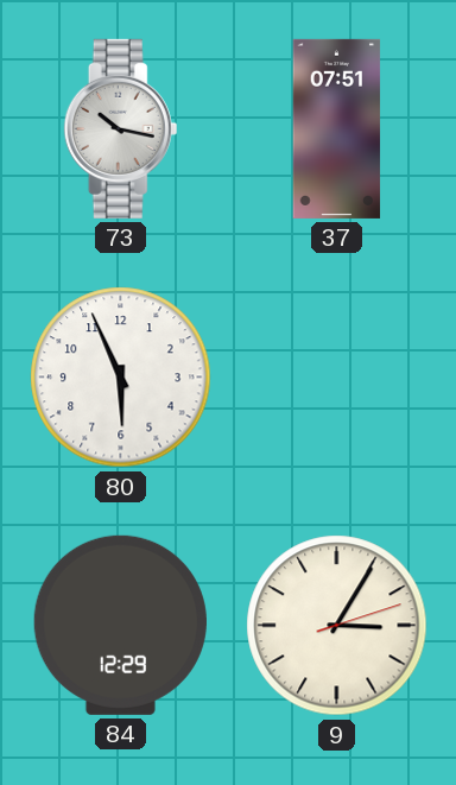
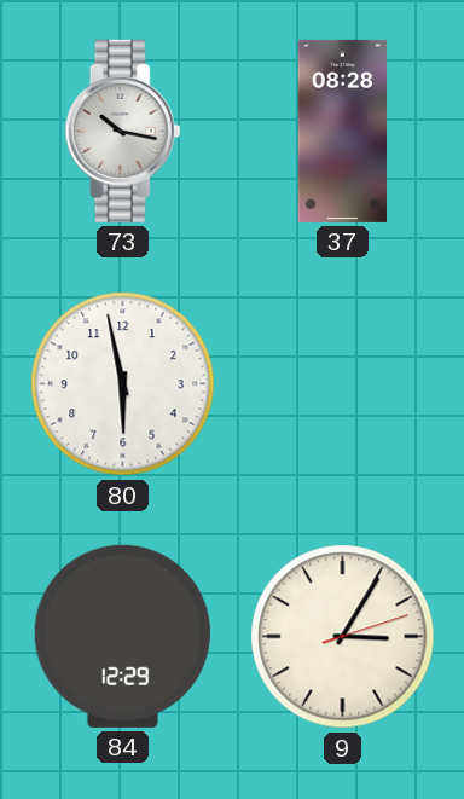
37: 07:51 -> 08:28
80: 5:56 -> 5:58
